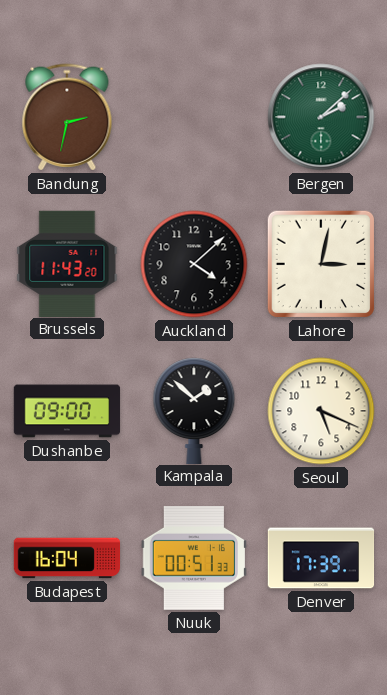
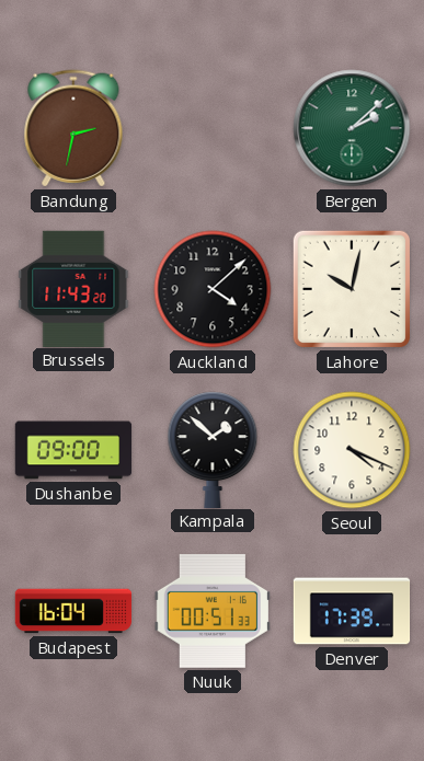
Lahore: 3:02 -> 10:02
Seoul: 5:19 -> 4:19
